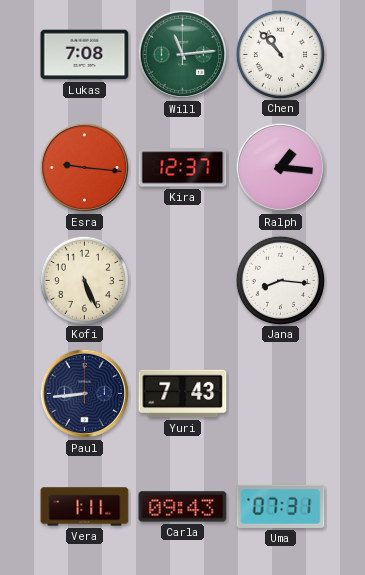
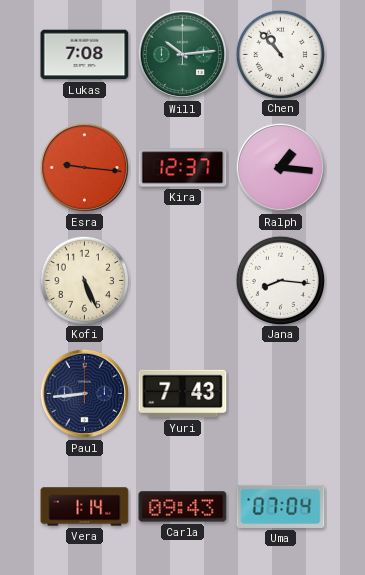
Will: 11:14 -> 10:14
Vera: 1:11 -> 1:14
Uma: 07:31 -> 07:04
